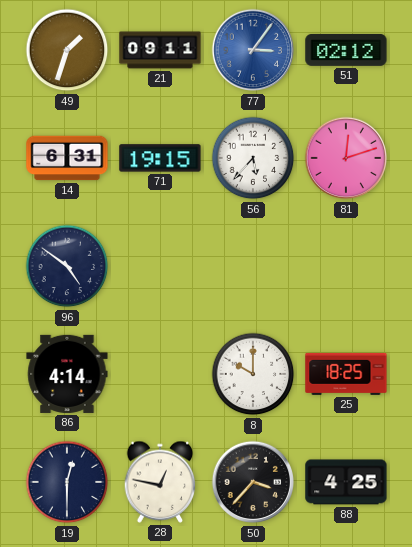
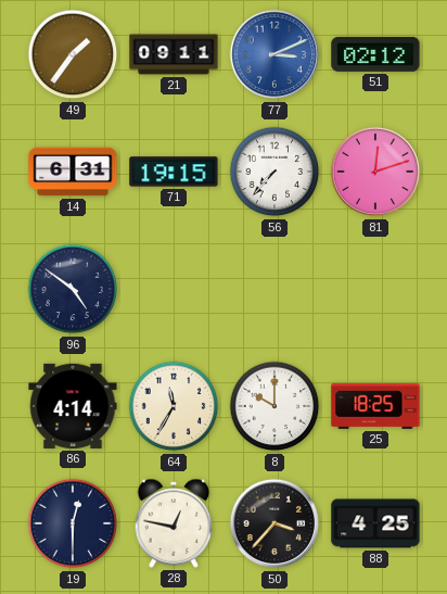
49: 1:33 -> 1:36
77: 3:06 -> 3:11
56: 5:37 -> 7:37
64: none -> 11:35
